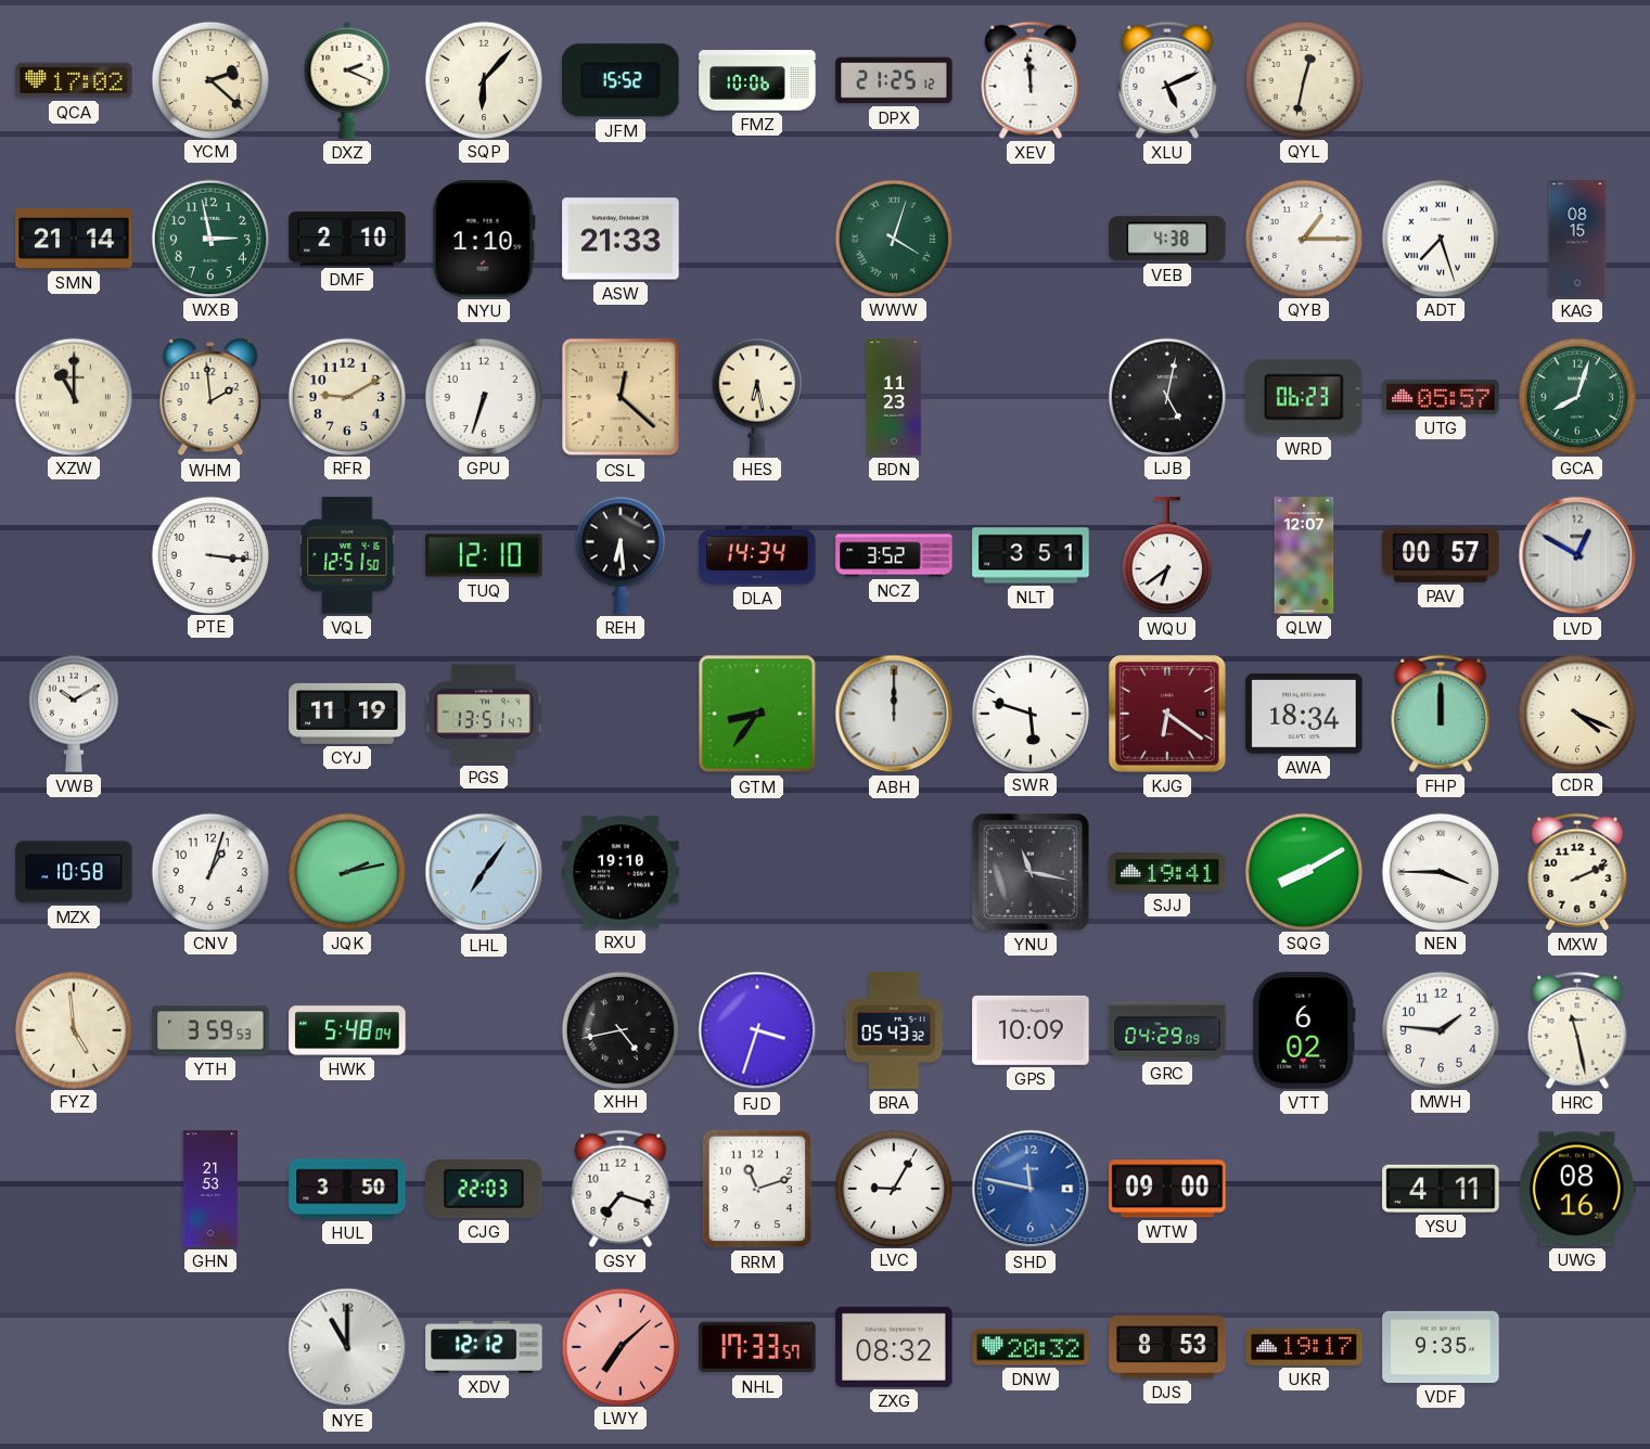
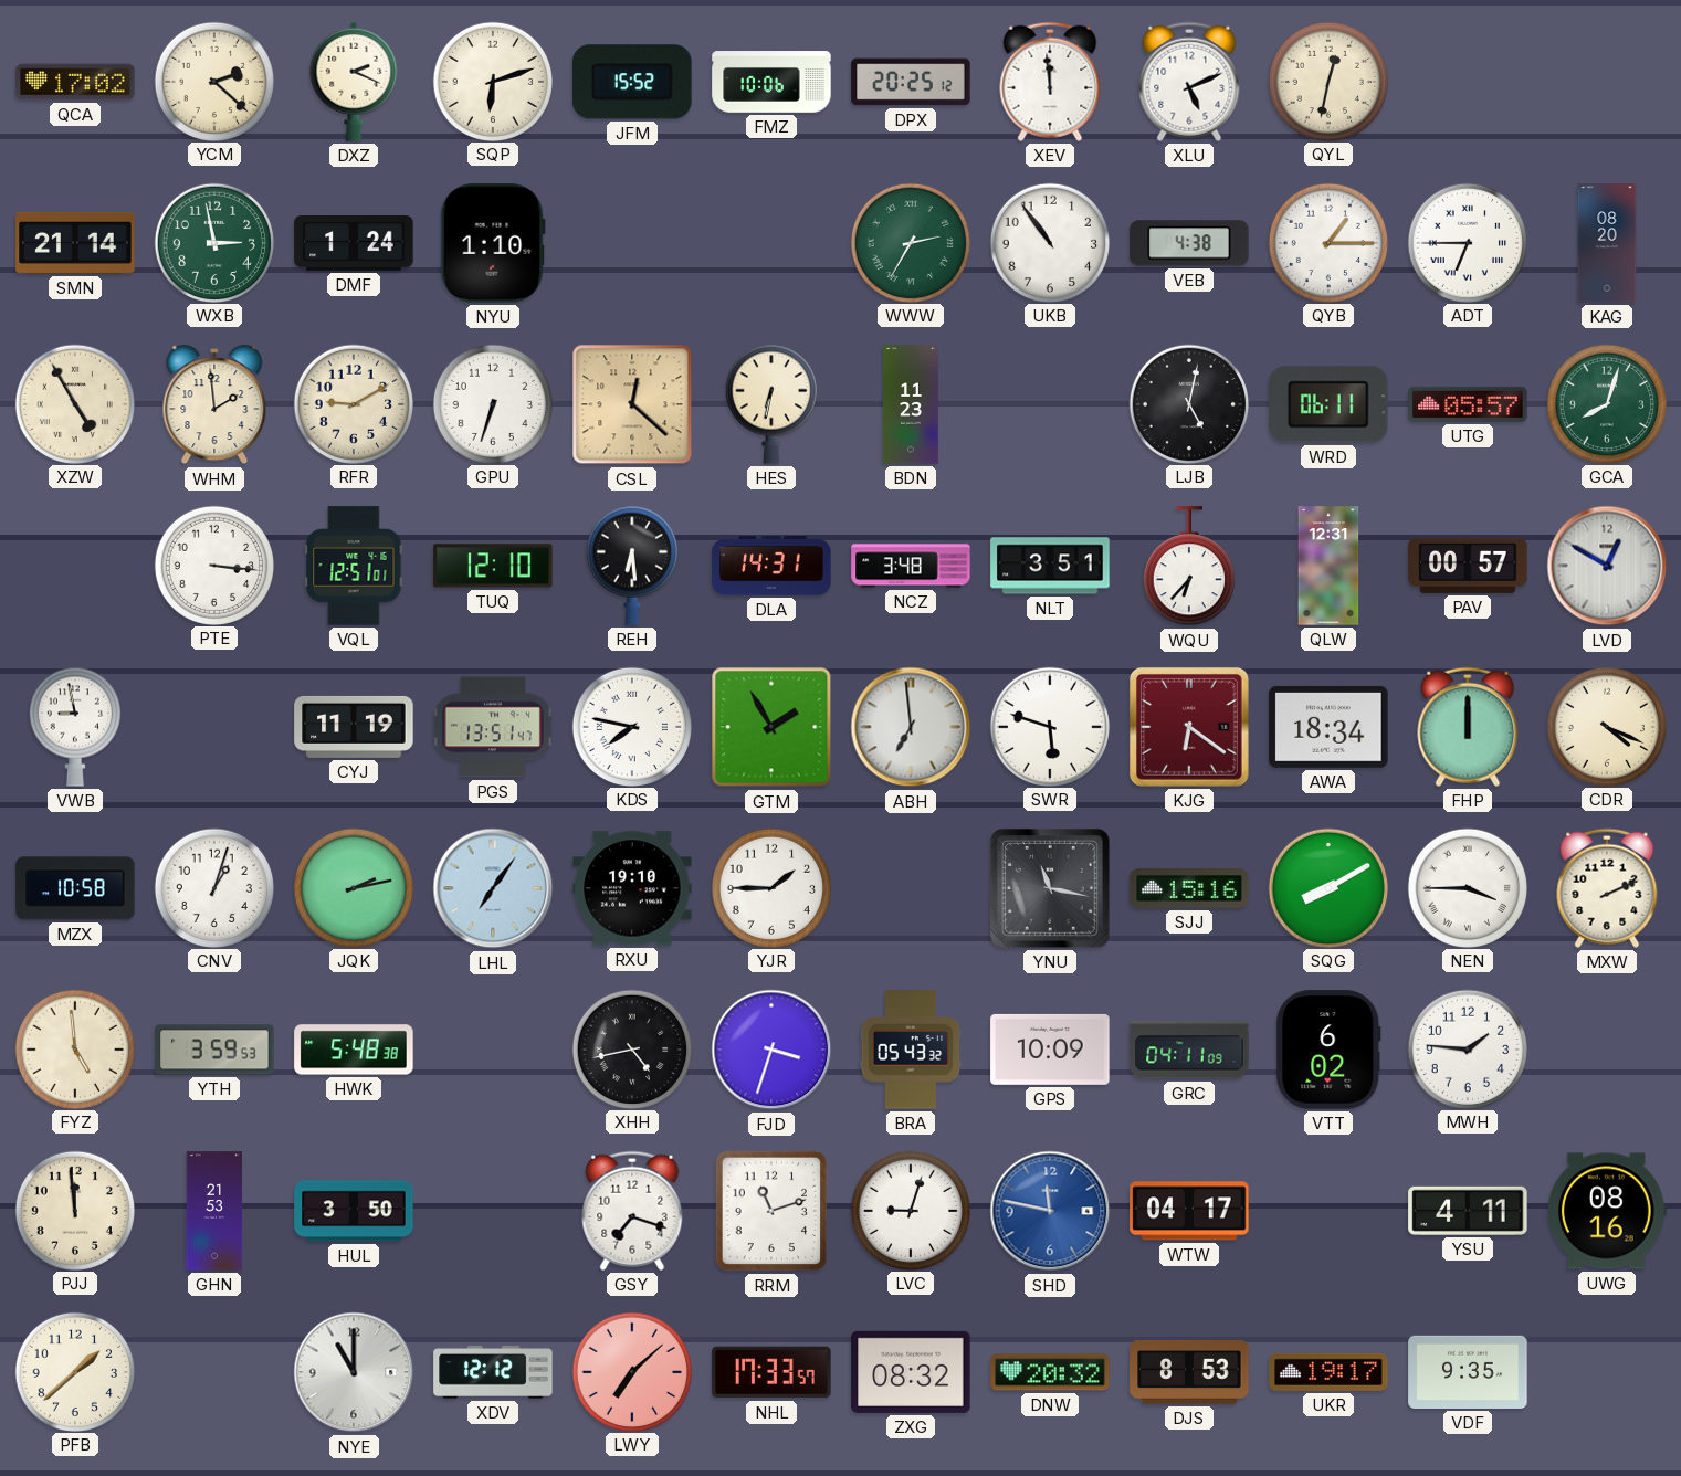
SQP: 6:07 -> 6:12
DPX: 21:25 -> 20:25
DMF: 2:10 -> 1:24
ASW: 21:33 -> none
WWW: 4:03 -> 2:35
UKB: none -> 10:54
ADT: 7:27 -> 6:45
KAG: 08:15 -> 08:20
XZW: 11:00 -> 4:55
HES: 6:28 -> 6:32
WRD: 06:23 -> 06:11
VQL: 12:51:50 -> 12:51:01
DLA: 14:34 -> 14:31
NCZ: 3:52 -> 3:48
WQU: 6:39 -> 6:37
QLW: 12:07 -> 12:31
VWB: 10:10 -> 8:58
KDS: none -> 7:47
GTM: 8:36 -> 1:55
ABH: 12:00 -> 6:59
YJR: none -> 1:45
SJJ: 19:41 -> 15:16
HWK: 5:48:04 -> 5:48:38
GRC: 04:29 -> 04:11
HRC: 11:28 -> none
PJJ: none -> 11:59
CJG: 22:03 -> none
LVC: 9:05 -> 9:03
WTW: 09:00 -> 04:17
PFB: none -> 1:38
